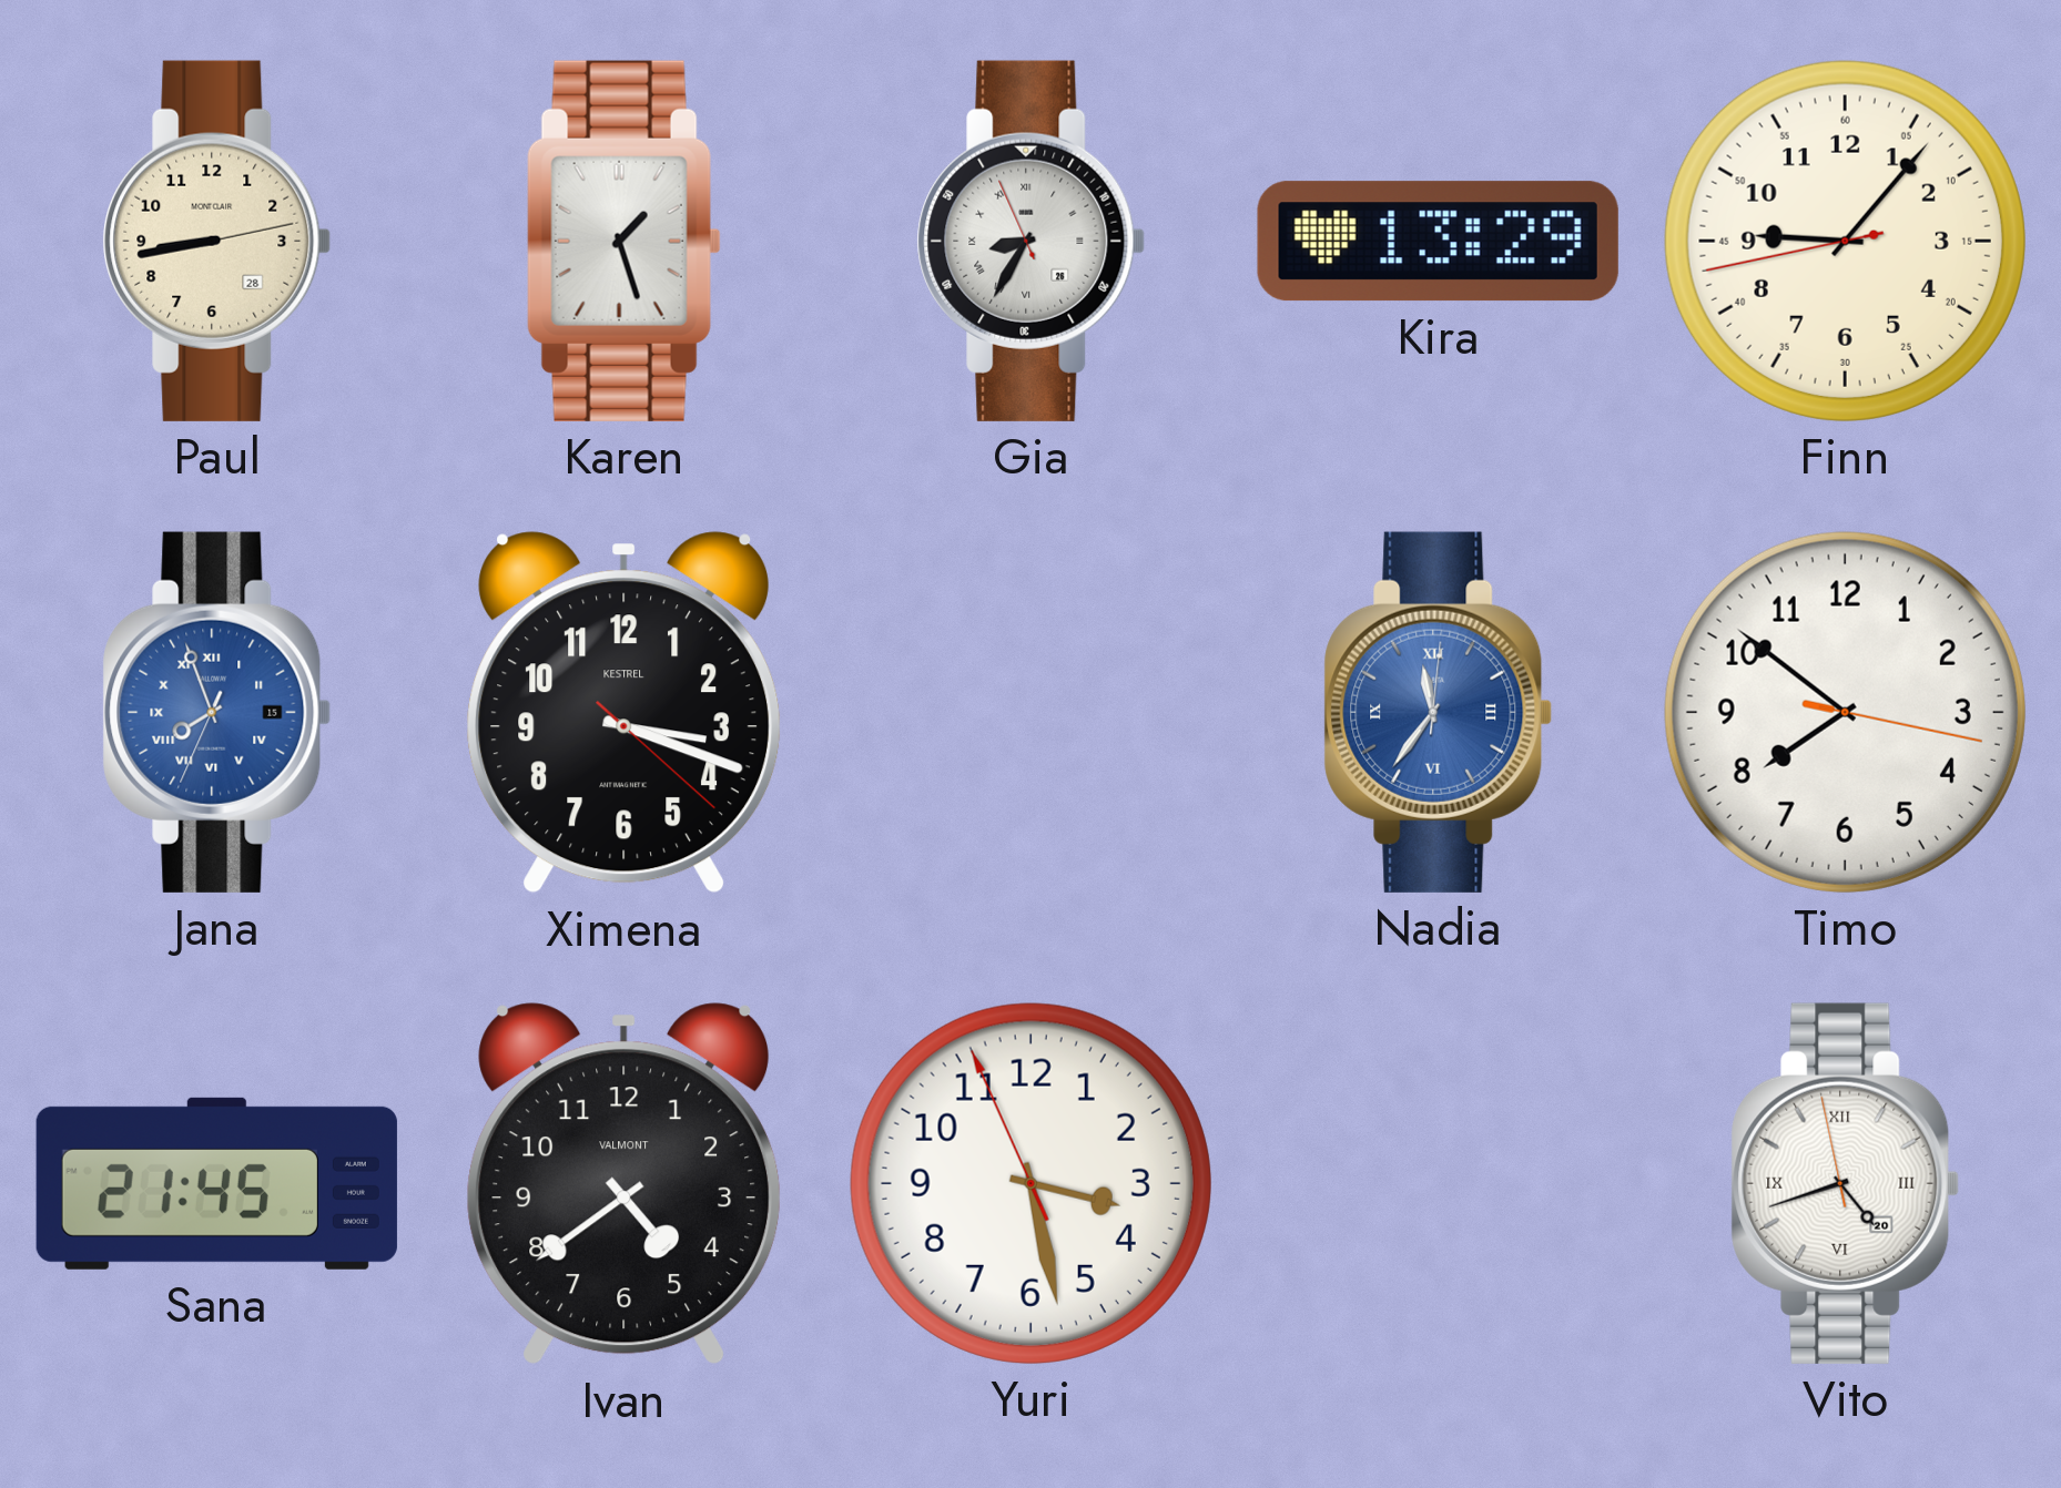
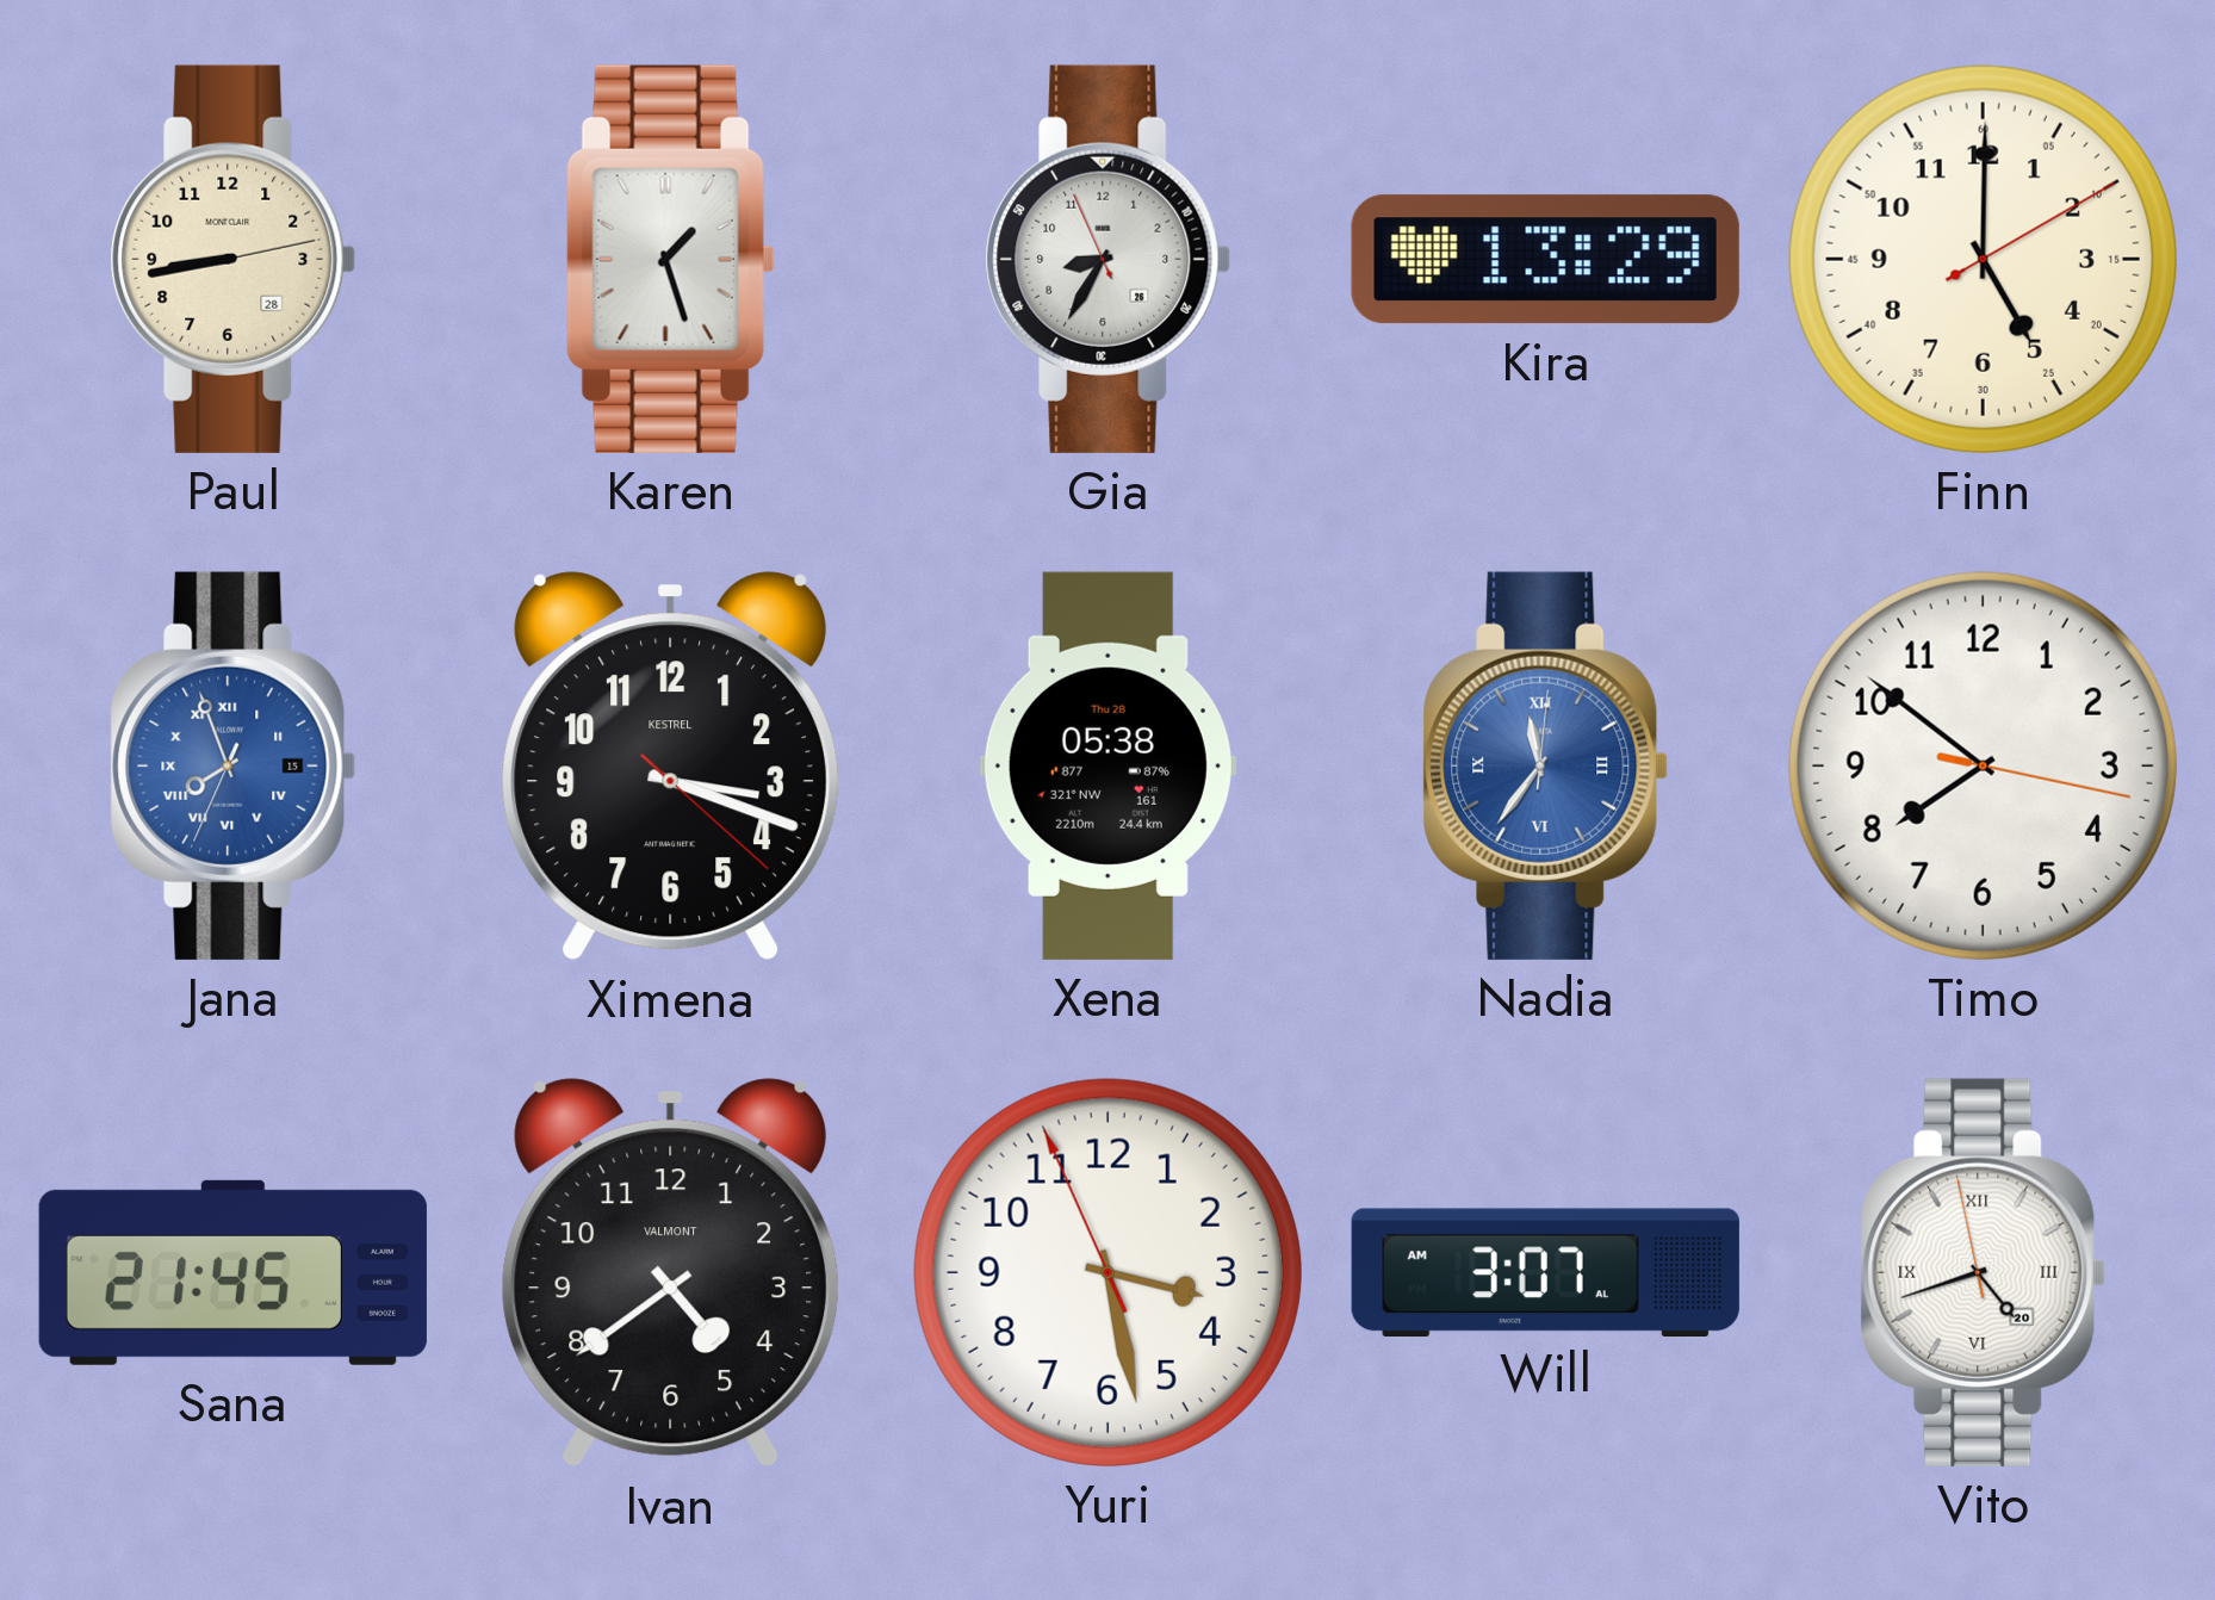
Gia numerals: Roman -> Arabic
Finn: 9:06 -> 5:00
Xena: none -> 05:38
Will: none -> 3:07
